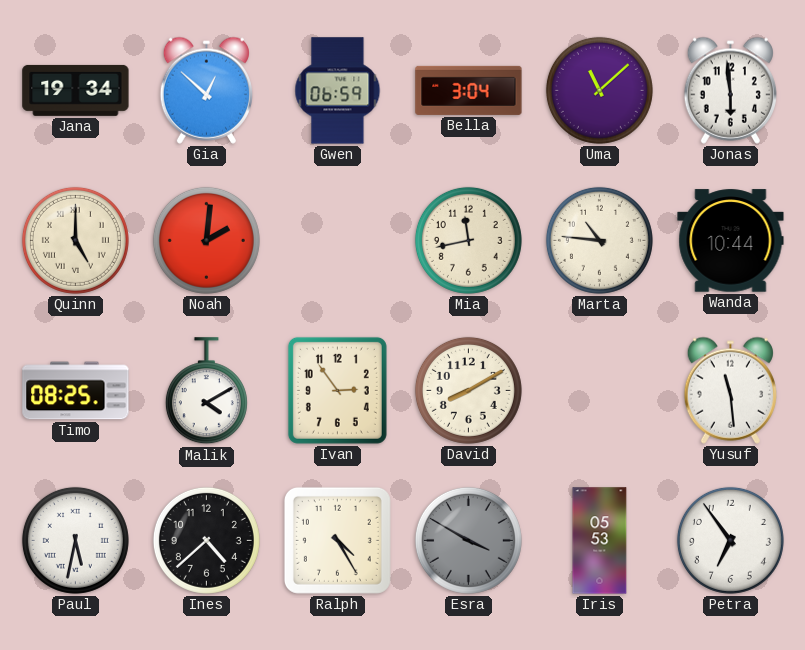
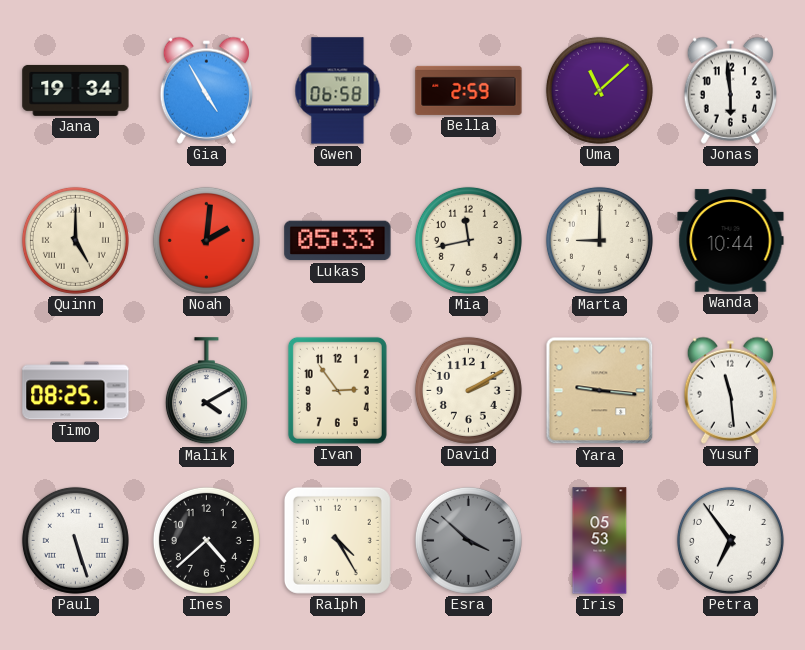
Gia: 12:52 -> 4:55
Gwen: 06:59 -> 06:58
Bella: 3:04 -> 2:59
Lukas: none -> 05:33
Marta: 10:46 -> 9:00
David: 8:10 -> 2:10
Yara: none -> 9:16
Paul: 5:32 -> 5:27
Esra: 3:50 -> 3:52
